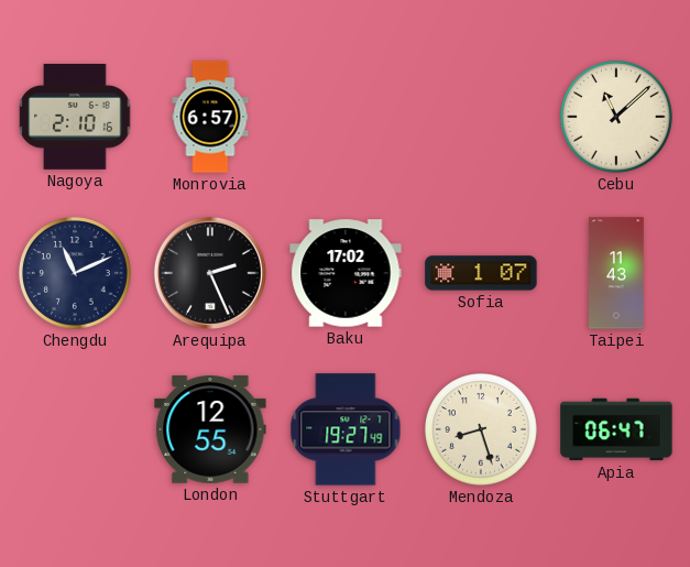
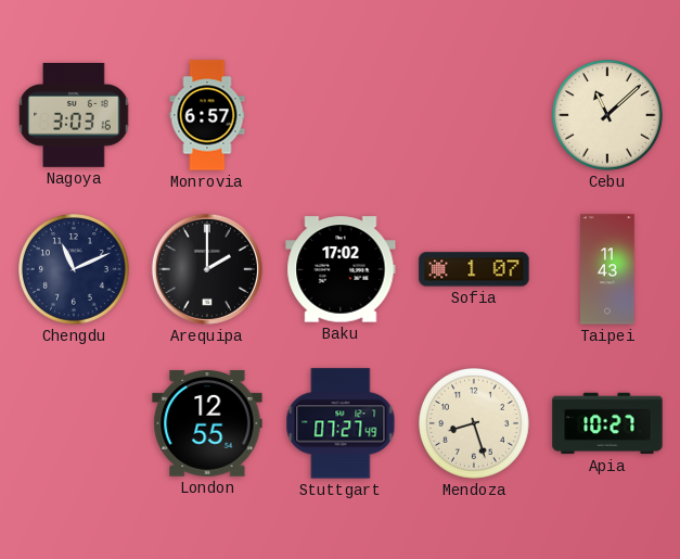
Nagoya: 2:10 -> 3:03
Arequipa: 2:26 -> 2:00
Stuttgart: 19:27 -> 07:27
Apia: 06:47 -> 10:27
